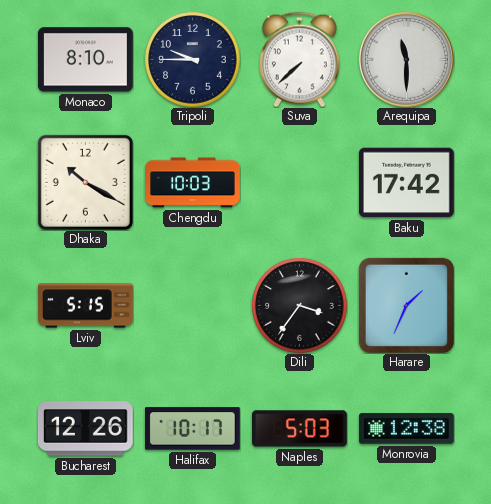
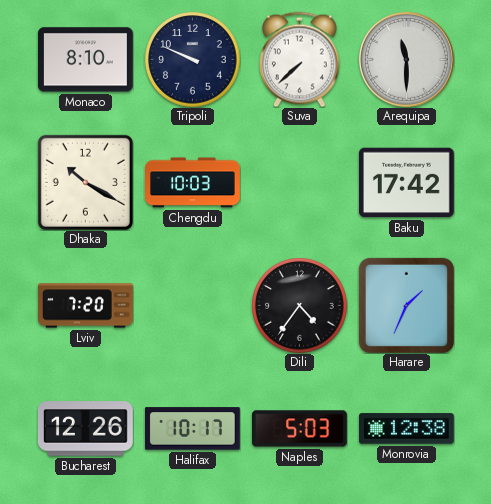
Tripoli: 9:45 -> 9:49
Lviv: 5:15 -> 7:20
Dili: 3:36 -> 4:36
